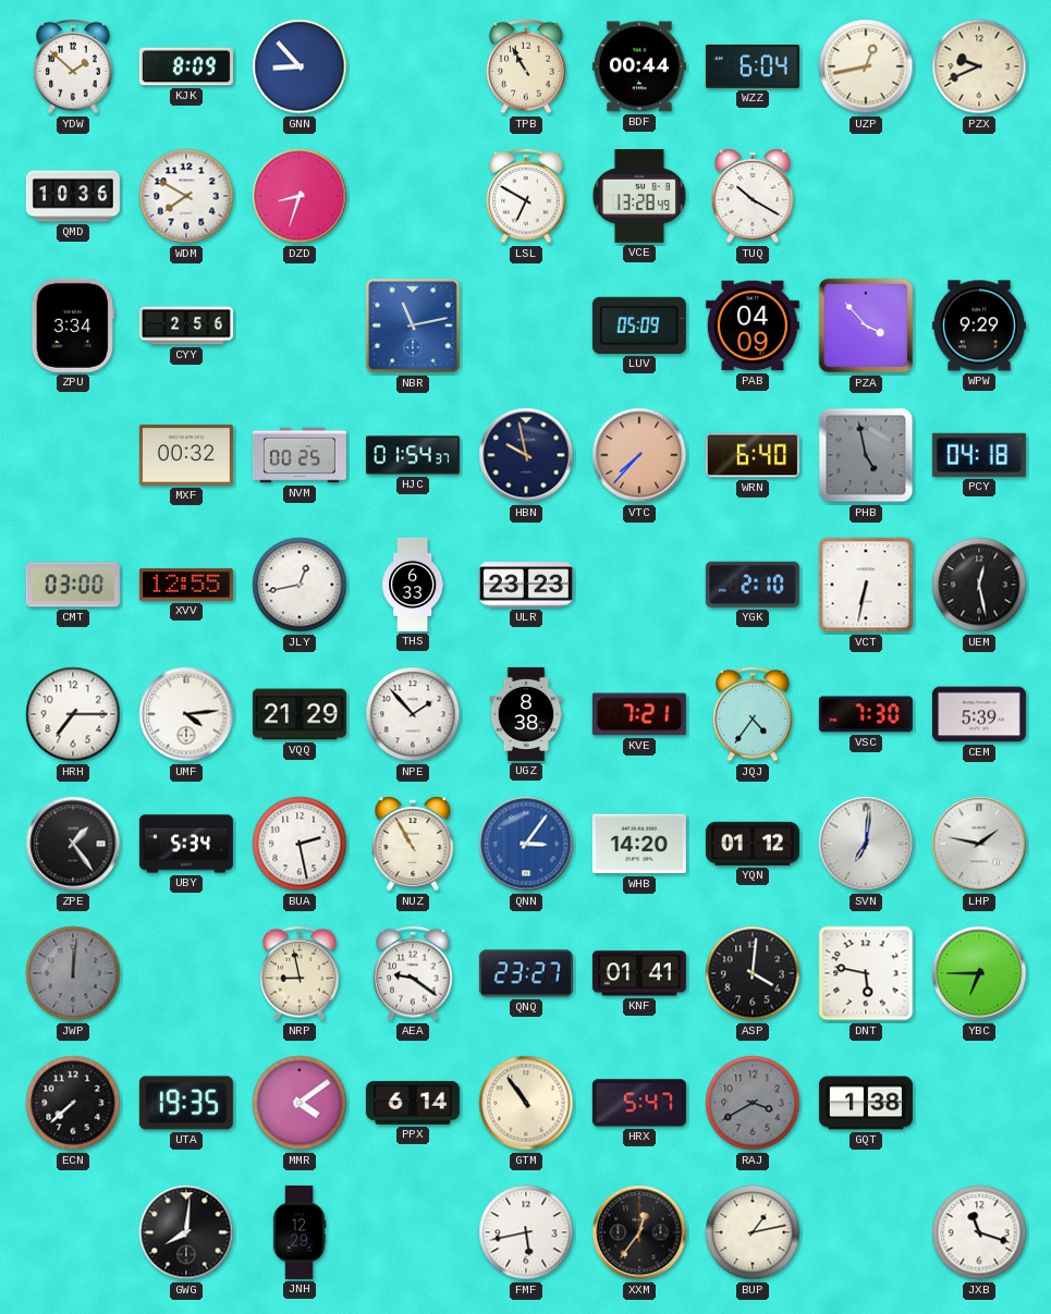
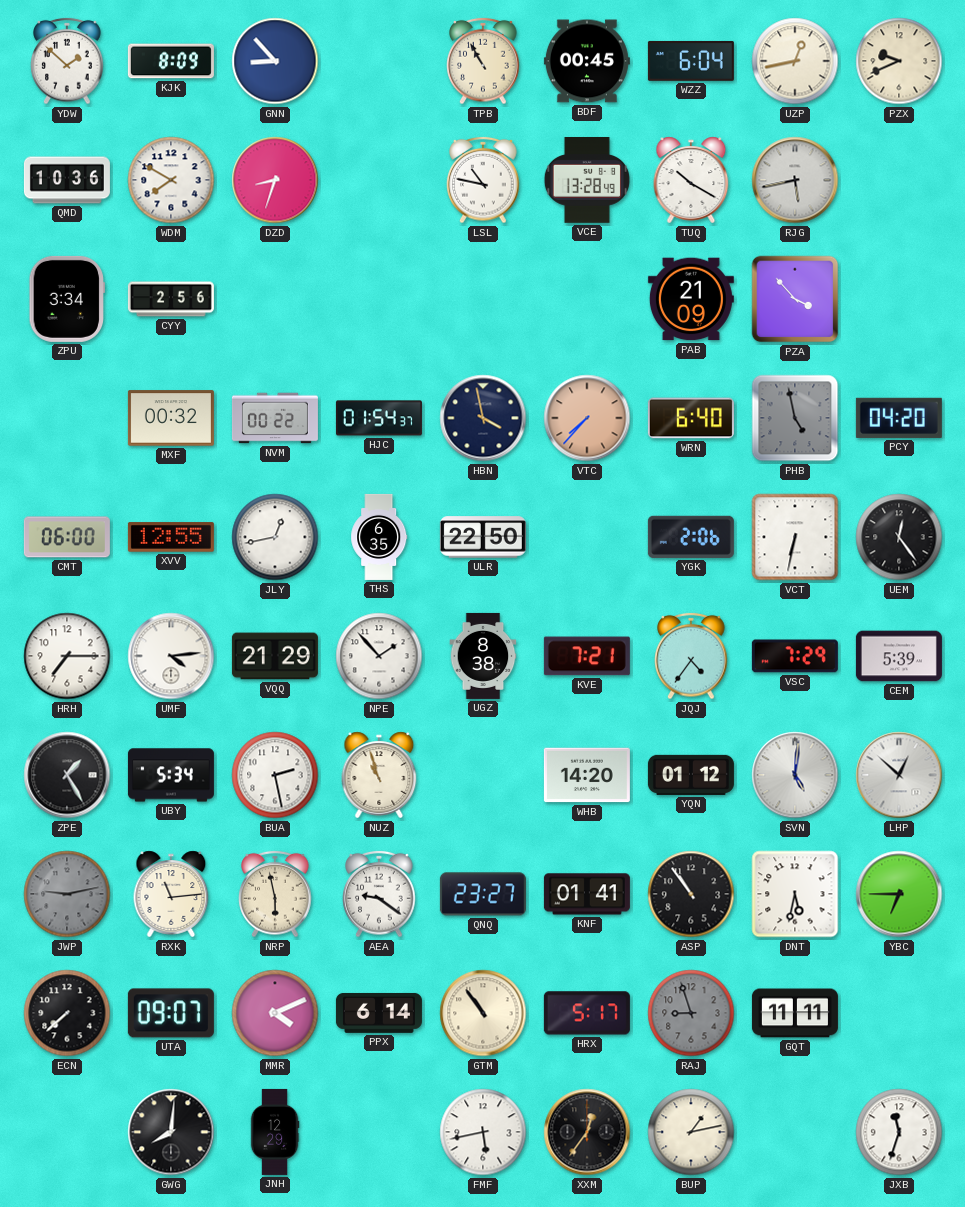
BDF: 00:44 -> 00:45
LSL: 6:50 -> 10:47
RJG: none -> 5:43
NBR: 11:13 -> none
LUV: 05:09 -> none
PAB: 04:09 -> 21:09
WPW: 9:29 -> none
NVM: 00:25 -> 00:22
HBN: 9:58 -> 3:58
PCY: 04:18 -> 04:20
CMT: 03:00 -> 06:00
THS: 6:33 -> 6:35
ULR: 23:23 -> 22:50
YGK: 2:10 -> 2:06
UEM: 12:28 -> 12:24
VSC: 7:30 -> 7:29
ZPE: 1:24 -> 1:25
NUZ: 10:55 -> 10:57
QNN: 3:06 -> none
SVN: 7:01 -> 5:01
LHP: 1:47 -> 12:52
JWP: 12:01 -> 9:13
RXK: none -> 11:14
NRP: 8:58 -> 5:58
ASP: 4:01 -> 10:54
DNT: 5:47 -> 5:32
UTA: 19:35 -> 09:07
MMR: 4:09 -> 4:11
HRX: 5:47 -> 5:17
RAJ: 3:40 -> 8:57
GQT: 1:38 -> 11:11
JXB: 11:18 -> 11:33
